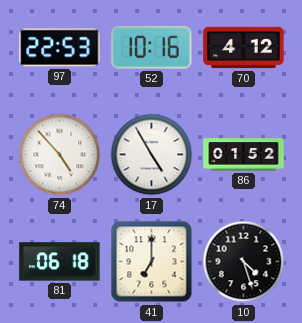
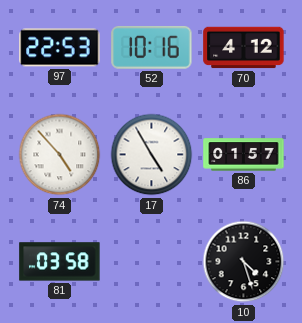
86: 01:52 -> 01:57
81: 06:18 -> 03:58
41: 7:00 -> none
